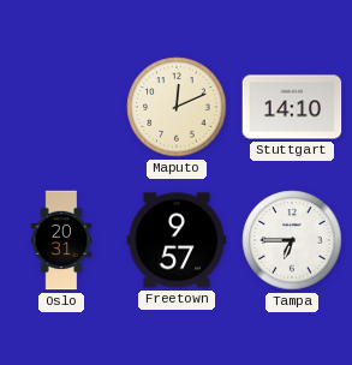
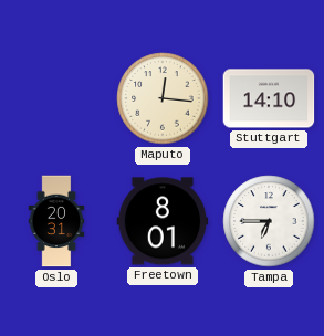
Maputo: 12:11 -> 12:16
Freetown: 9:57 -> 8:01
